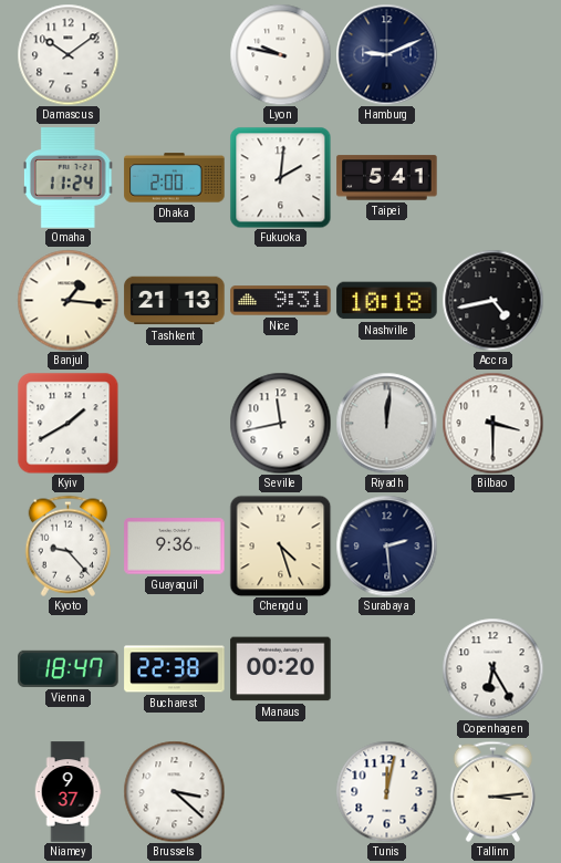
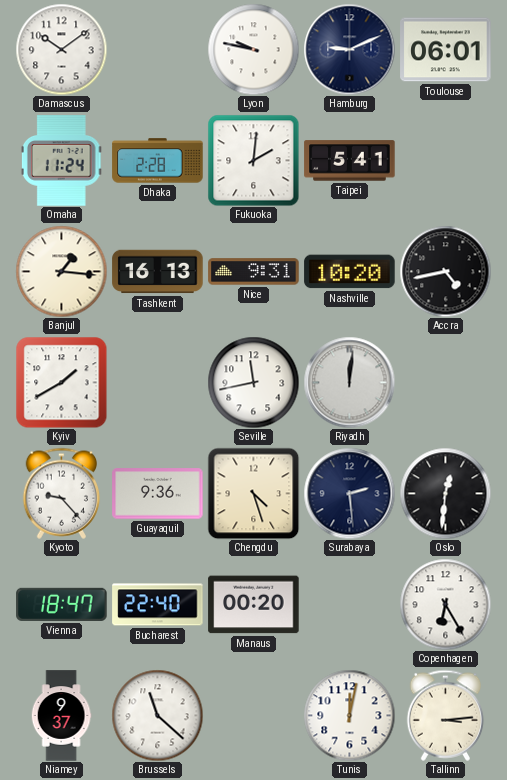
Toulouse: none -> 06:01
Dhaka: 2:00 -> 2:28
Tashkent: 21:13 -> 16:13
Nashville: 10:18 -> 10:20
Bilbao: 3:30 -> none
Oslo: none -> 12:31
Bucharest: 22:38 -> 22:40
Brussels: 3:22 -> 11:22
